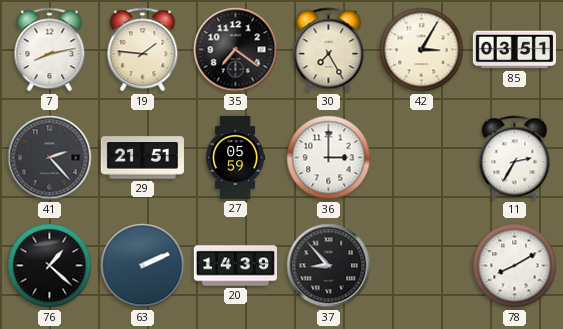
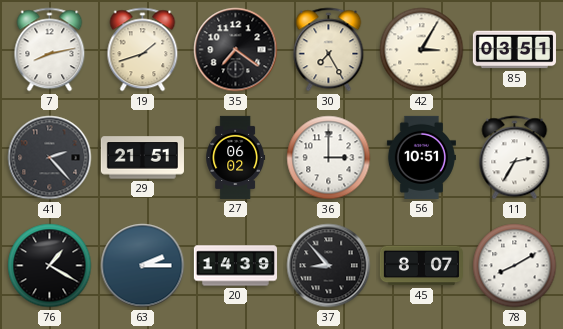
19: 1:46 -> 1:42
27: 05:59 -> 06:02
56: none -> 10:51
76: 1:22 -> 1:20
63: 2:11 -> 2:15
45: none -> 8:07
